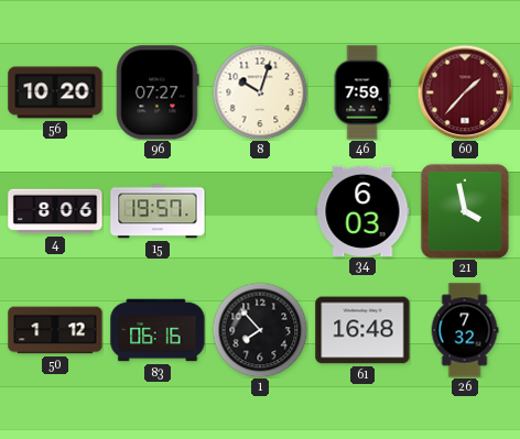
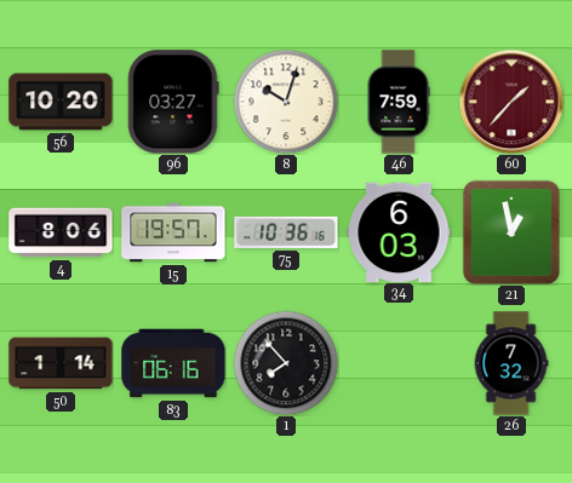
96: 07:27 -> 03:27
75: none -> 10:36
21: 3:58 -> 12:58
50: 1:12 -> 1:14
61: 16:48 -> none
